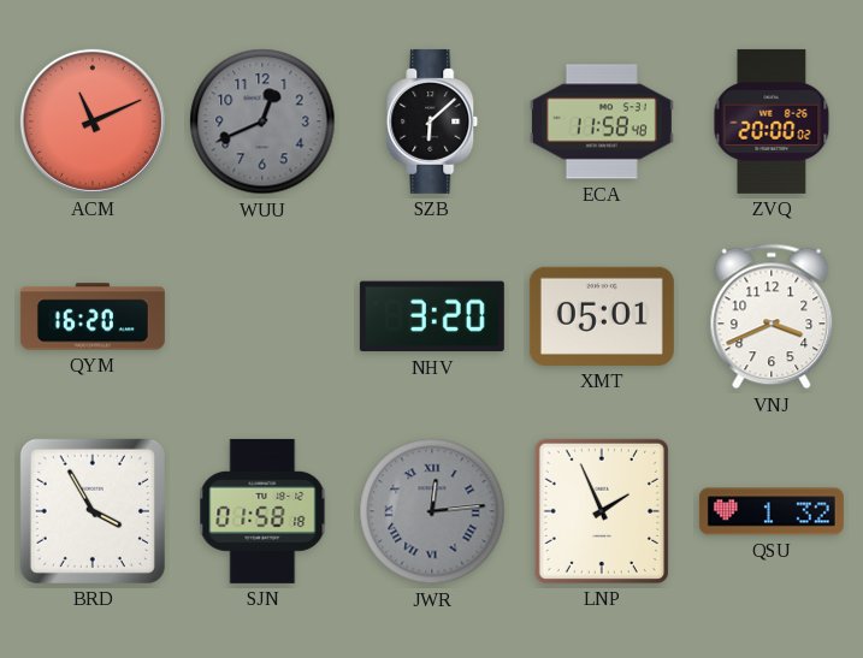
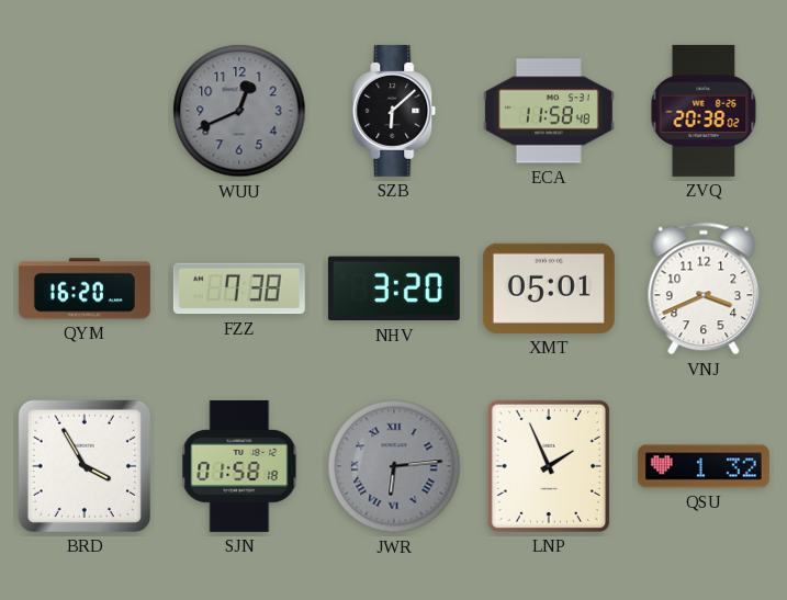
ACM: 11:11 -> none
ZVQ: 20:00 -> 20:38
FZZ: none -> 7:38
JWR: 12:14 -> 6:14
